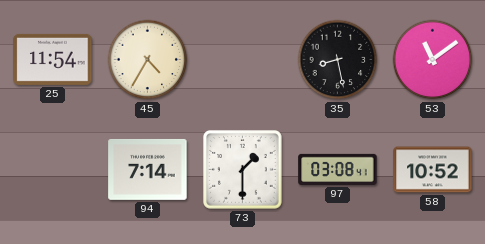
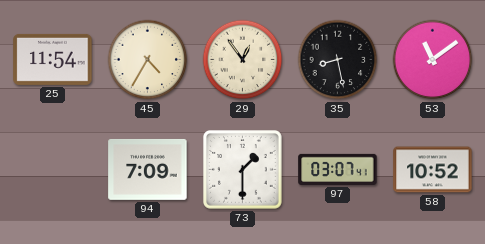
29: none -> 12:54
94: 7:14 -> 7:09
97: 03:08 -> 03:07
